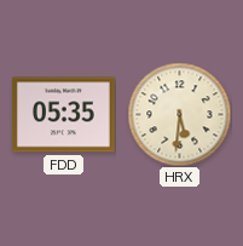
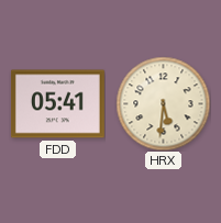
FDD: 05:35 -> 05:41
